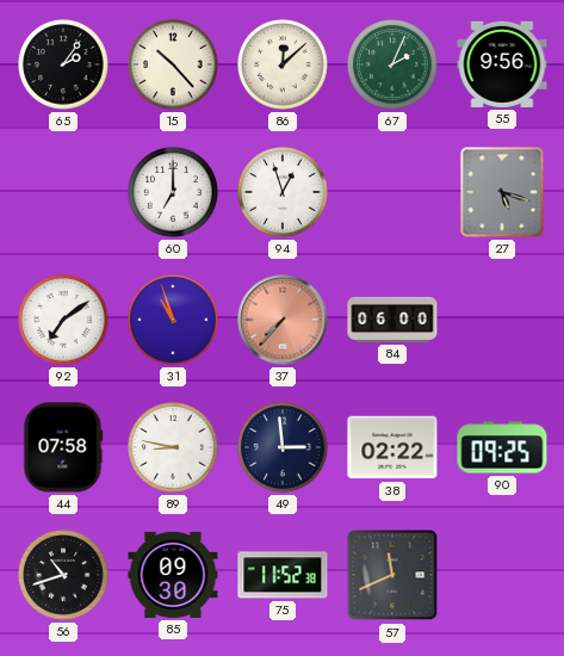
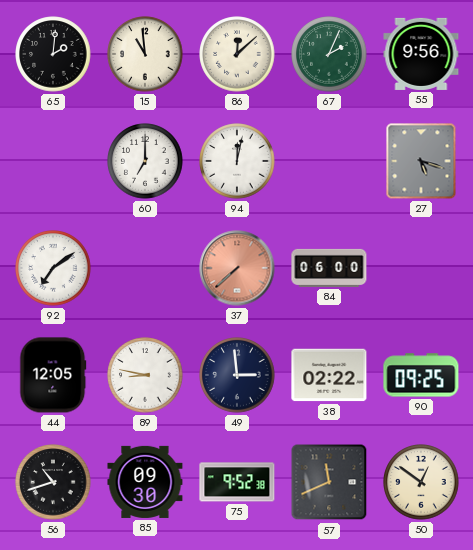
65: 2:06 -> 2:01
15: 10:23 -> 10:59
94: 12:57 -> 12:02
31: 10:57 -> none
37: 7:37 -> 7:38
44: 07:58 -> 12:05
75: 11:52 -> 9:52
50: none -> 12:51
